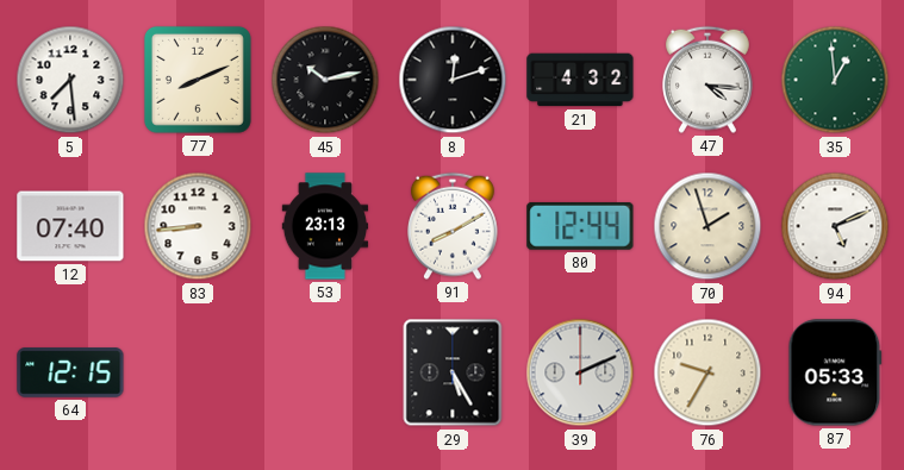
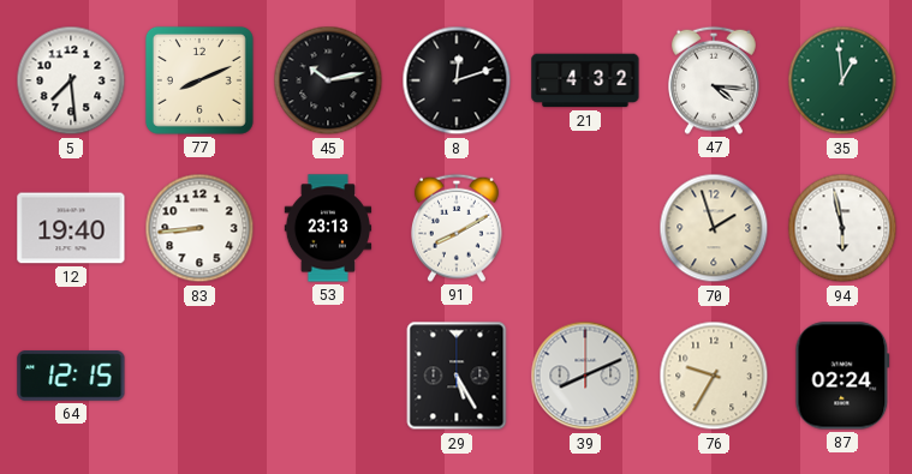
12: 07:40 -> 19:40
80: 12:44 -> none
94: 5:11 -> 5:58
39: 2:11 -> 8:11
87: 05:33 -> 02:24
